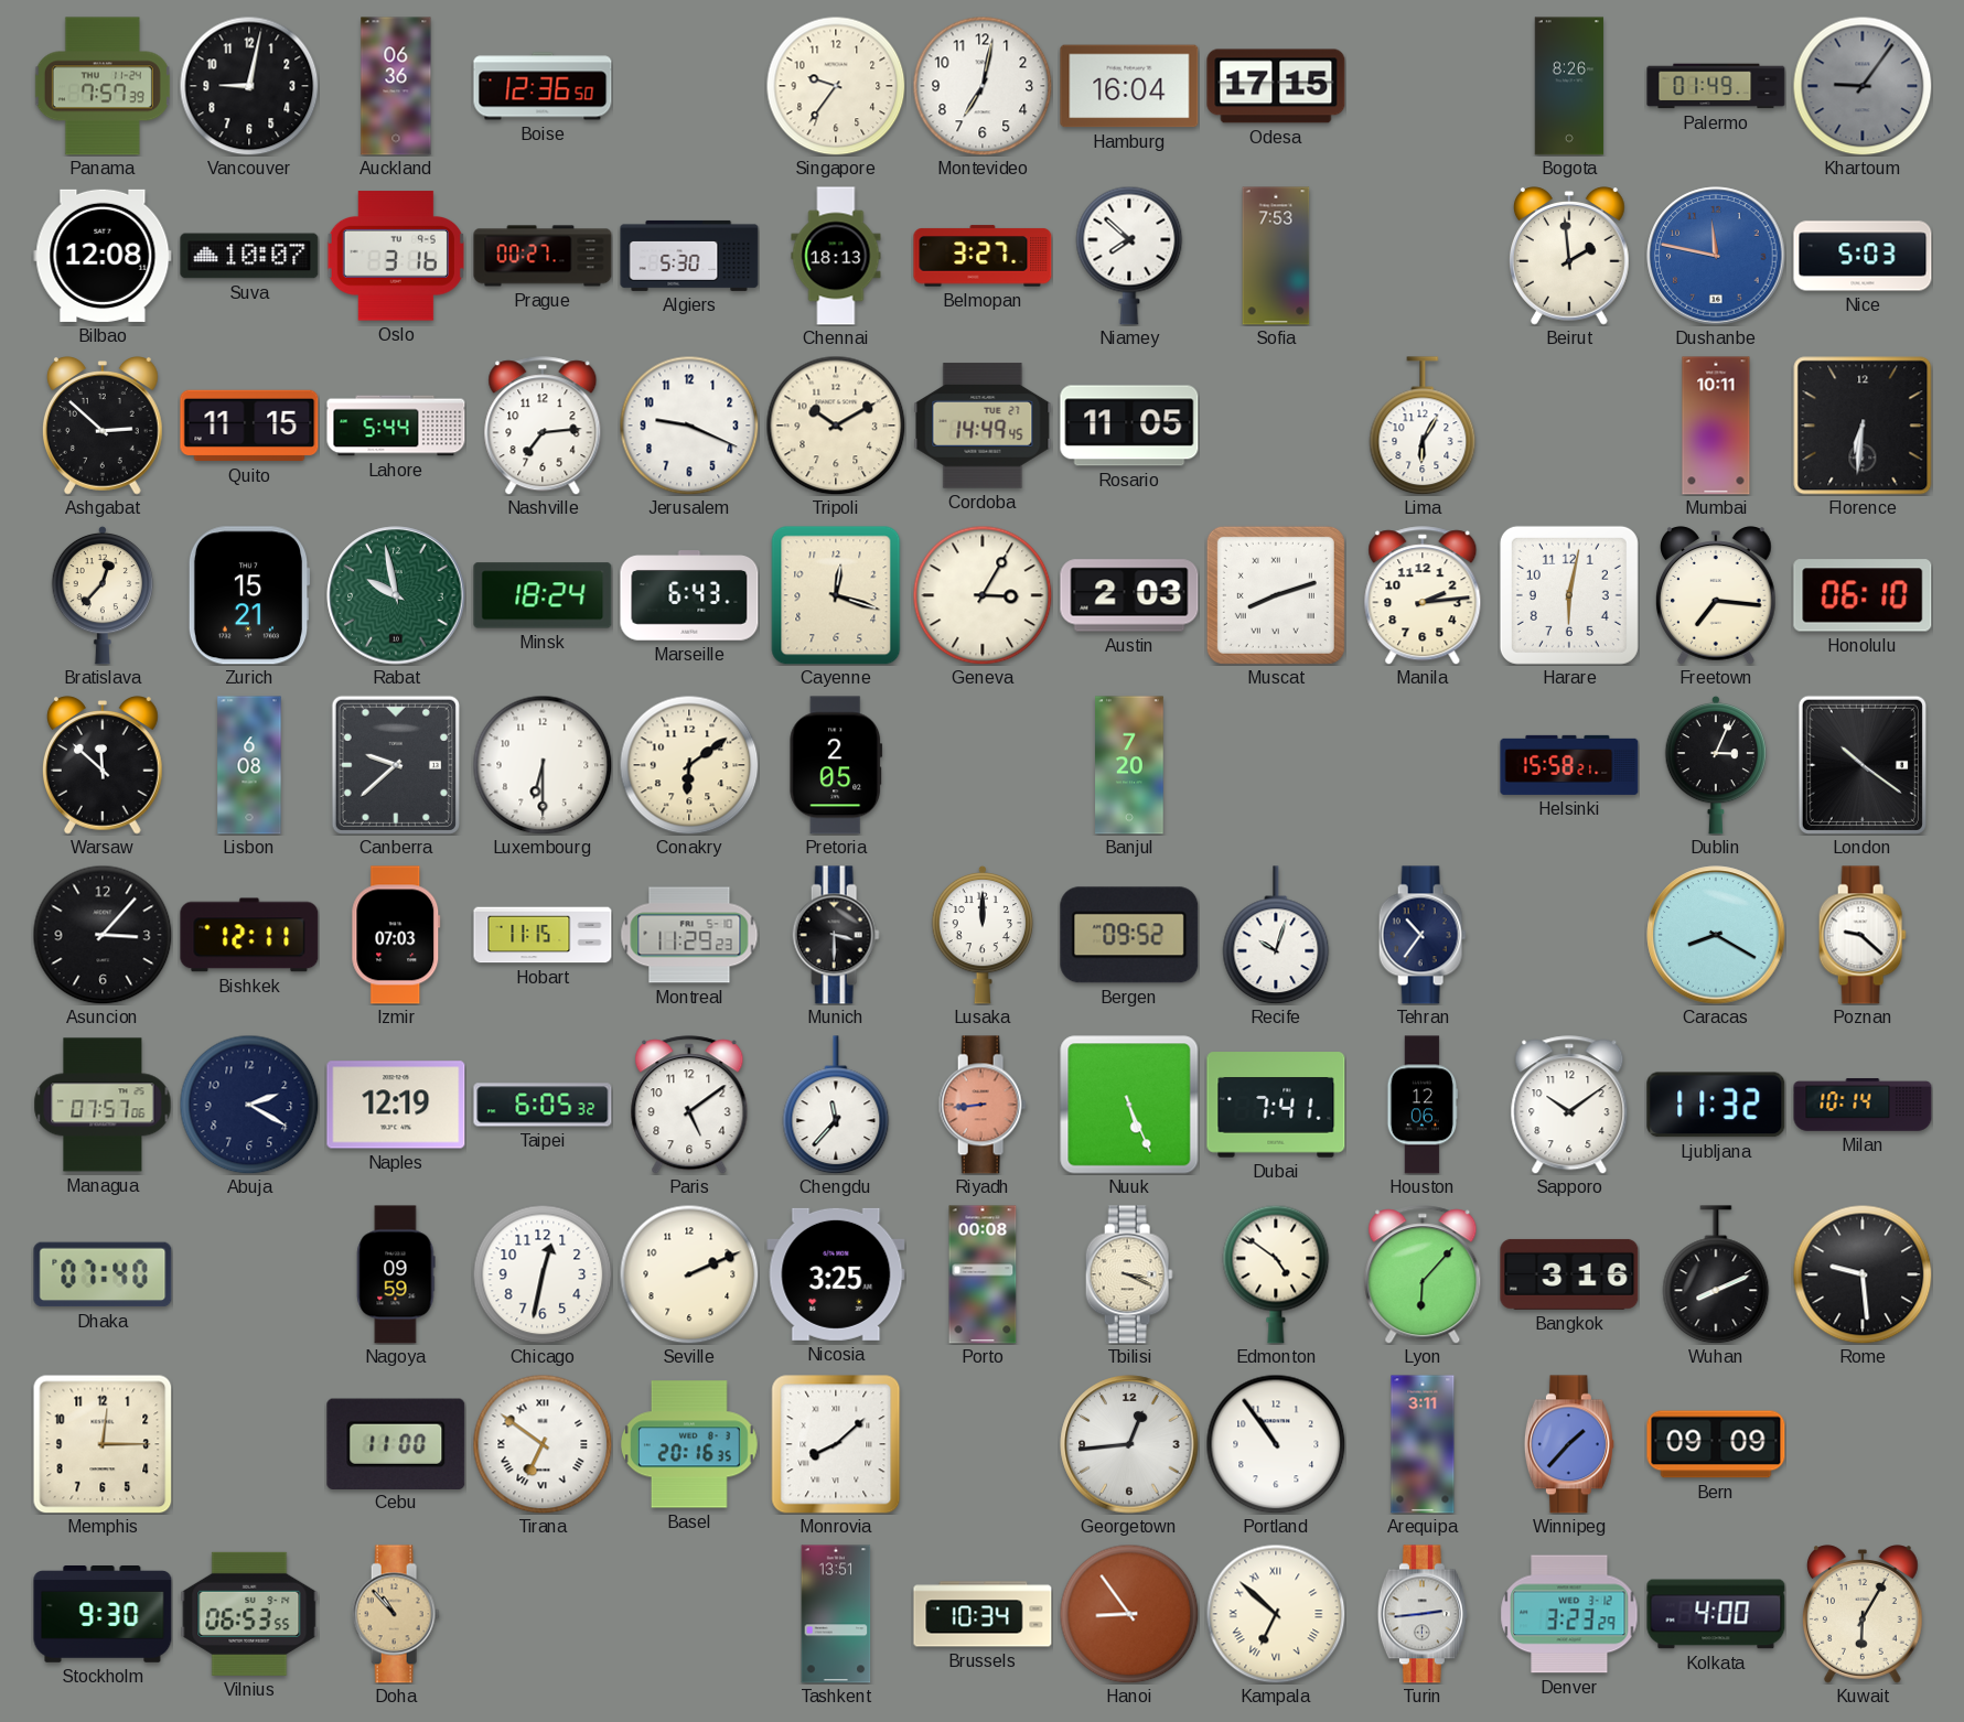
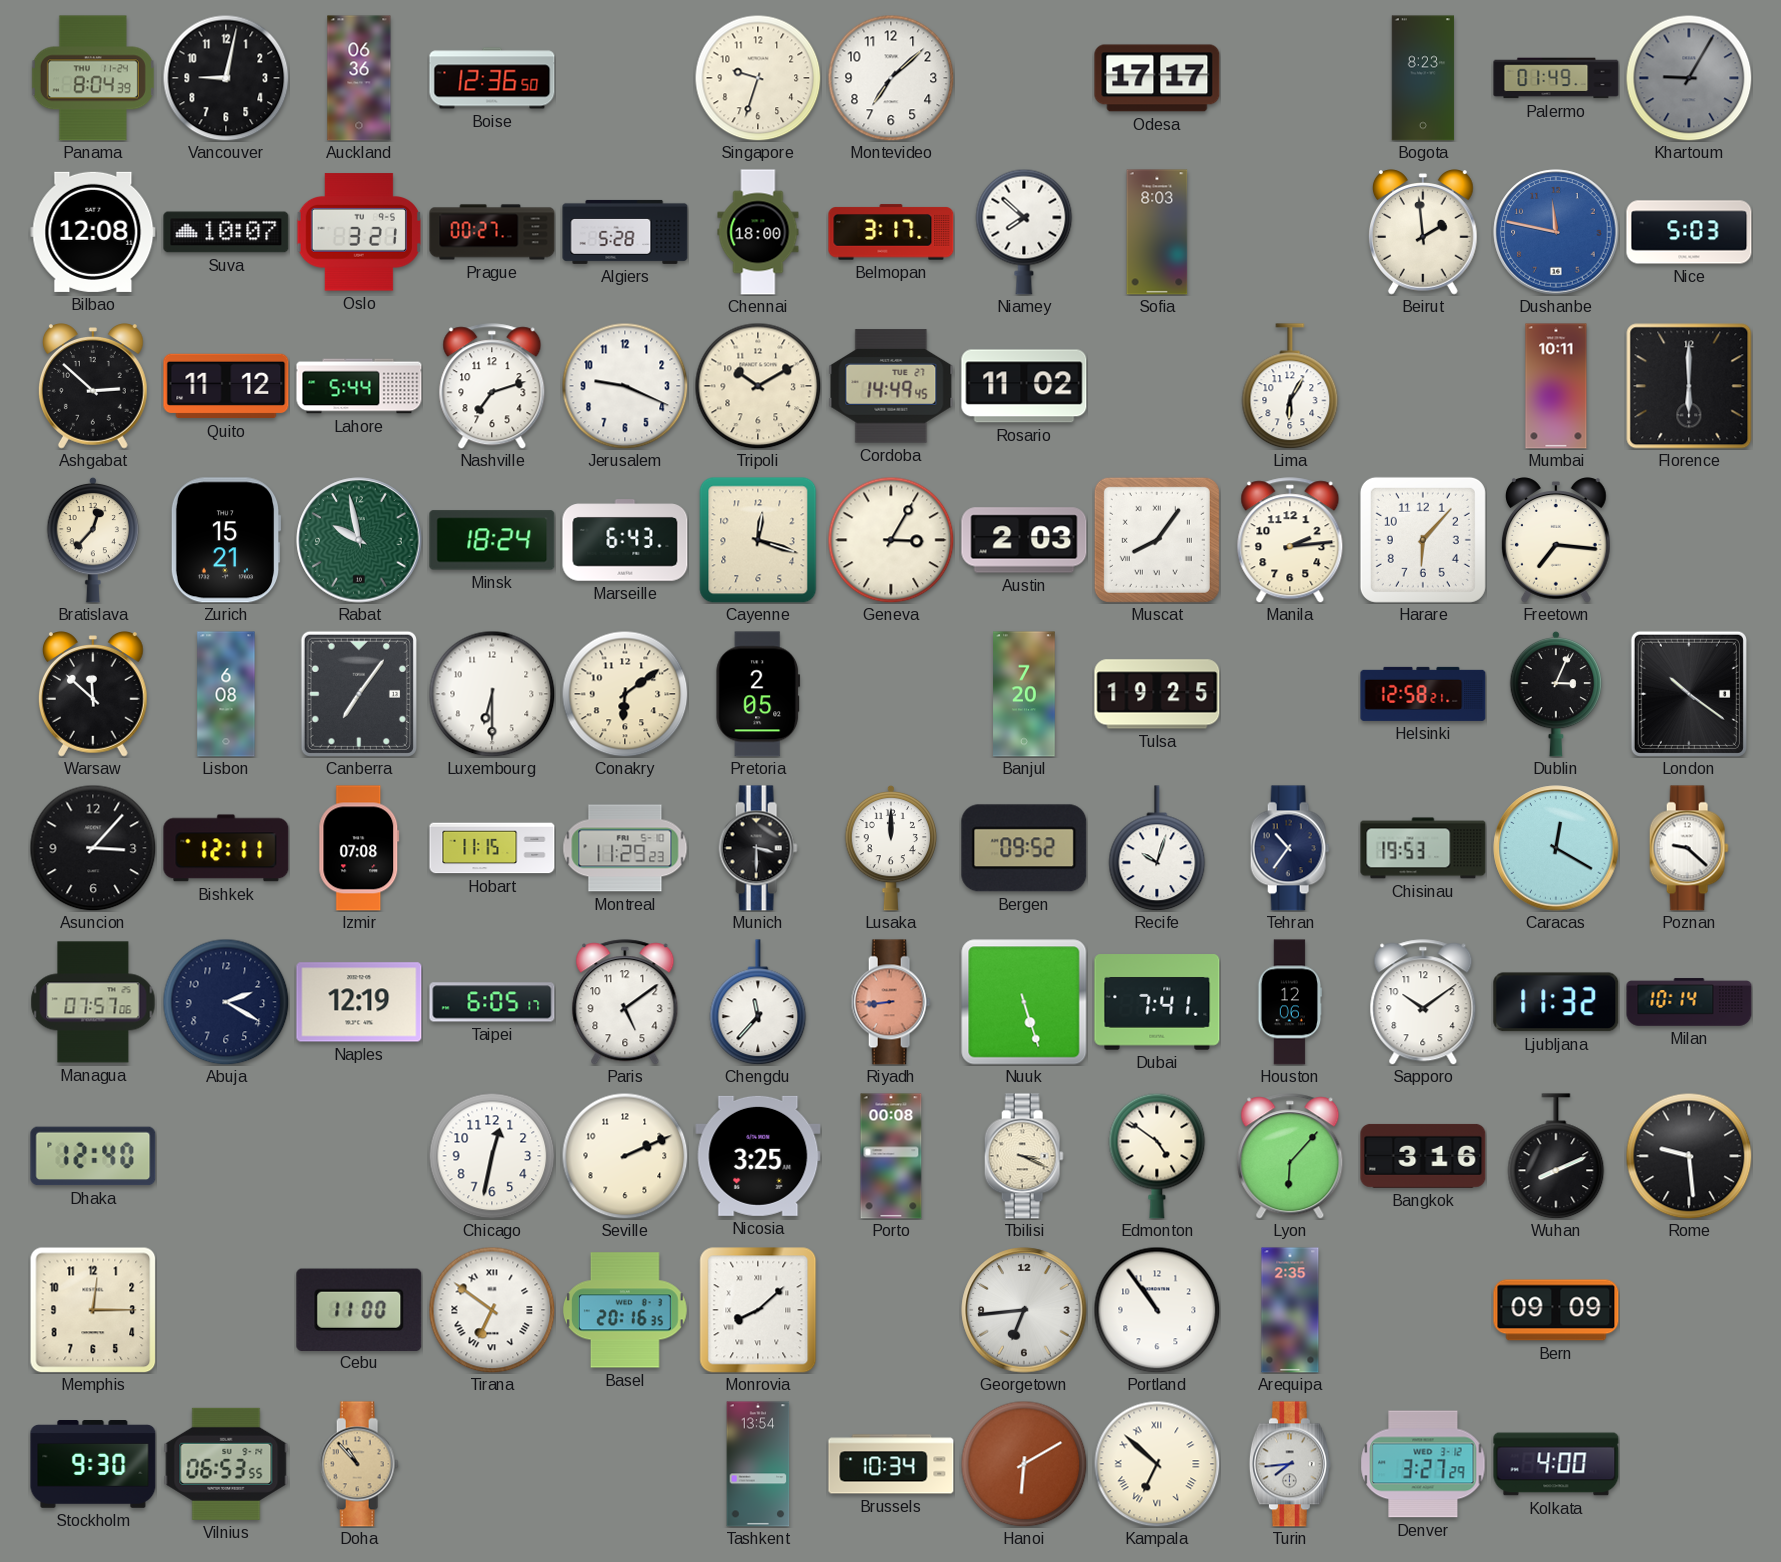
Panama: 7:57 -> 8:04
Singapore: 9:36 -> 9:33
Montevideo: 7:02 -> 7:08
Hamburg: 16:04 -> none
Odesa: 17:15 -> 17:17
Bogota: 8:26 -> 8:23
Khartoum: 9:06 -> 9:05
Oslo: 3:16 -> 3:21
Algiers: 5:30 -> 5:28
Chennai: 18:13 -> 18:00
Belmopan: 3:27 -> 3:17
Sofia: 7:53 -> 8:03
Quito: 11:15 -> 11:12
Nashville: 7:14 -> 7:12
Rosario: 11:05 -> 11:02
Florence: 6:31 -> 6:00
Muscat: 8:12 -> 8:06
Harare: 6:02 -> 6:07
Honolulu: 06:10 -> none
Canberra: 9:38 -> 7:06
Tulsa: none -> 19:25
Helsinki: 15:58 -> 12:58
Izmir: 07:03 -> 07:08
Chisinau: none -> 19:53
Caracas: 8:20 -> 12:20
Taipei: 6:05:32 -> 6:05:17
Nuuk: 5:26 -> 5:27
Dhaka: 07:40 -> 12:40
Nagoya: 09:59 -> none
Georgetown: 12:44 -> 6:44
Arequipa: 3:11 -> 2:35
Winnipeg: 1:37 -> none
Tashkent: 13:51 -> 13:54
Hanoi: 8:54 -> 6:10
Turin: 2:44 -> 7:44
Denver: 3:23 -> 3:27
Kuwait: 6:05 -> none
